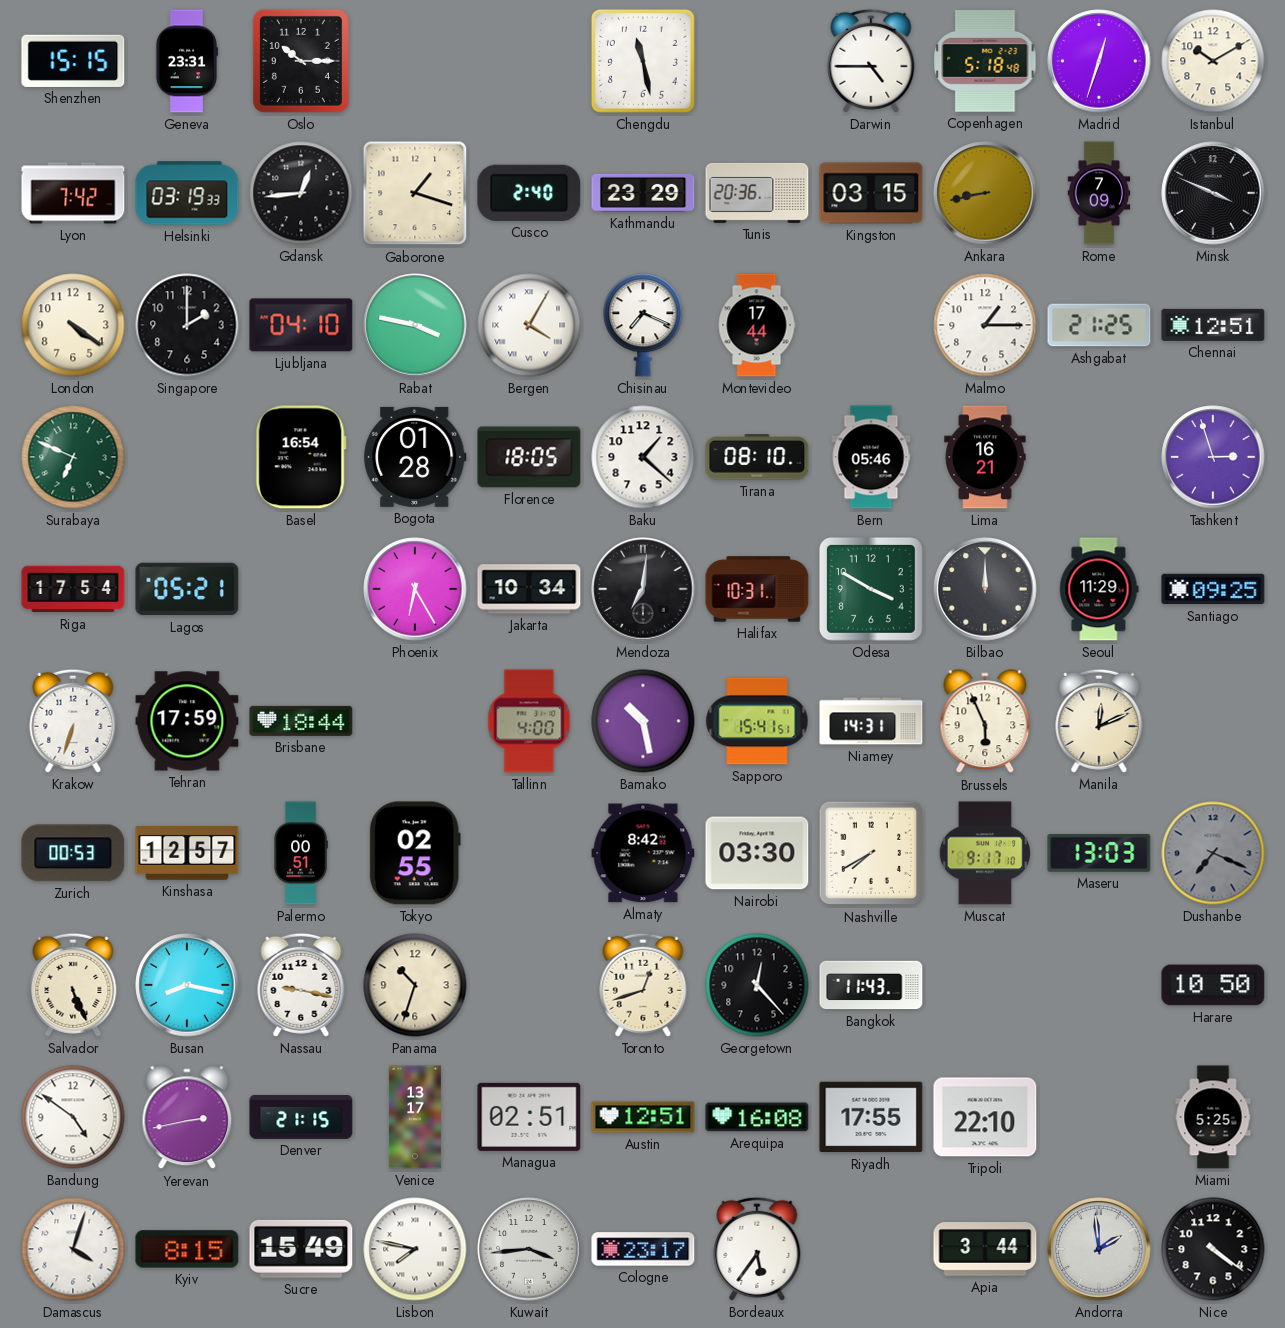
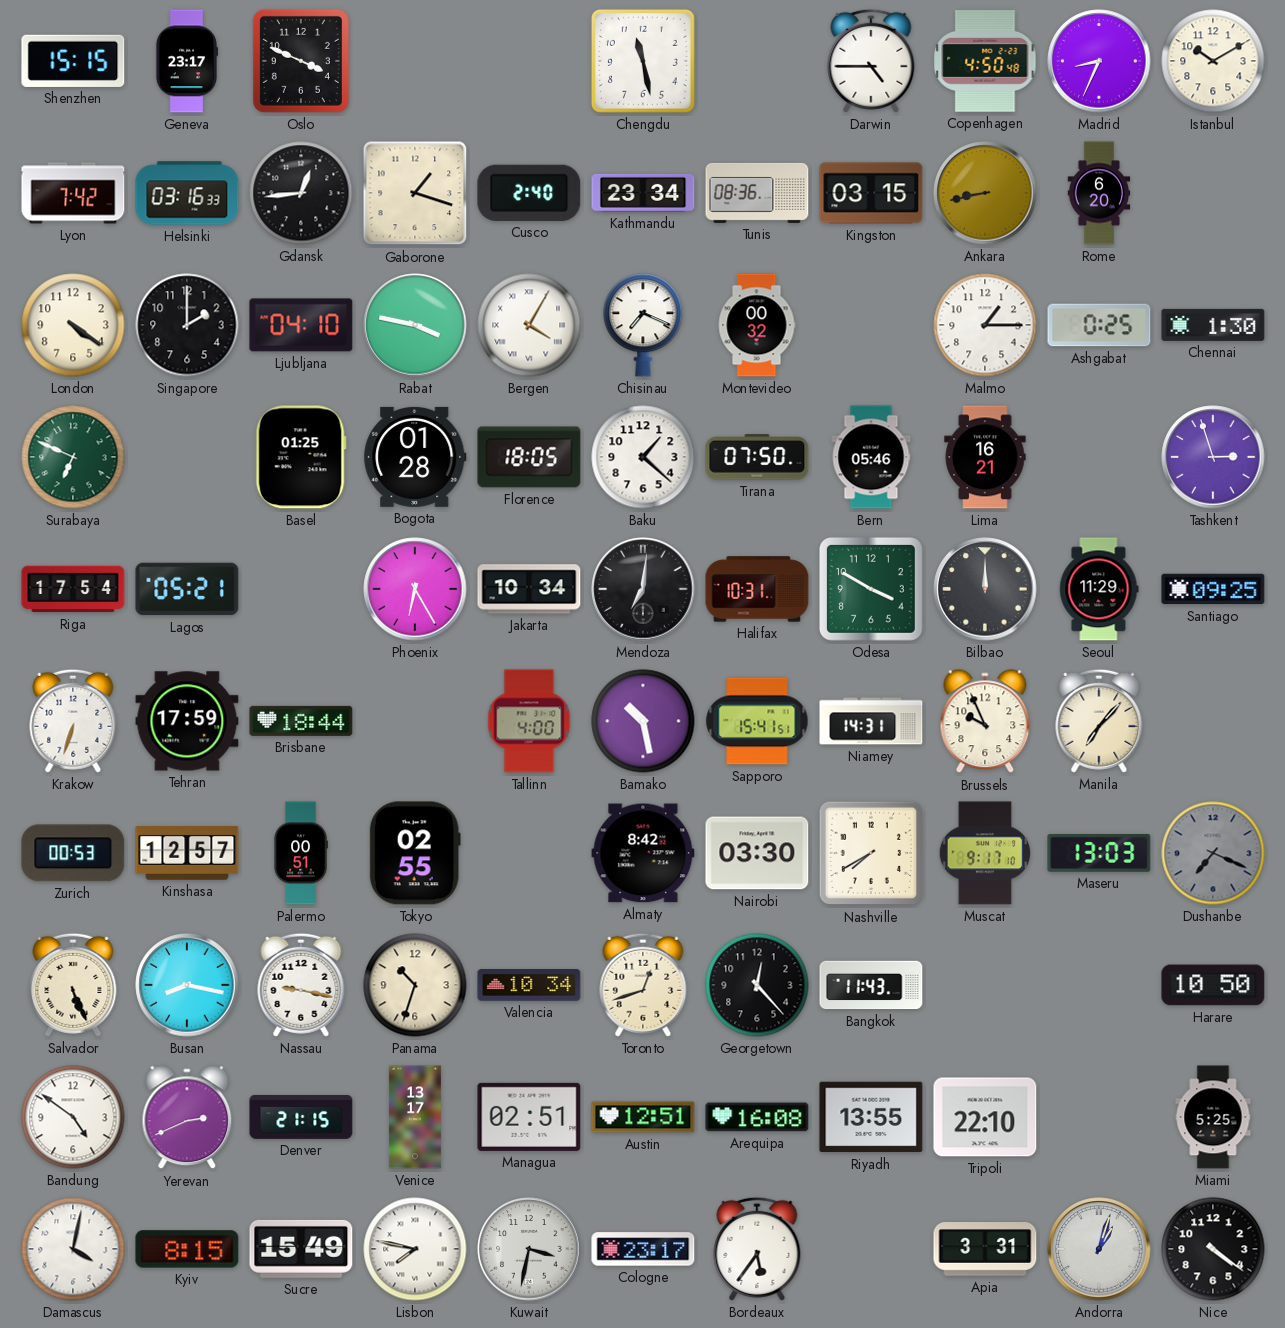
Geneva: 23:31 -> 23:17
Oslo: 10:15 -> 3:49
Copenhagen: 5:18 -> 4:50
Madrid: 12:33 -> 8:34
Helsinki: 03:19 -> 03:16
Kathmandu: 23:29 -> 23:34
Tunis: 20:36 -> 08:36
Rome: 7:09 -> 6:20
Minsk: 3:49 -> none
Montevideo: 17:44 -> 00:32
Ashgabat: 21:25 -> 0:25
Chennai: 12:51 -> 1:30
Basel: 16:54 -> 01:25
Tirana: 08:10 -> 07:50
Brussels: 5:56 -> 9:56
Manila: 12:11 -> 7:07
Valencia: none -> 10:34
Yerevan: 2:43 -> 2:41
Riyadh: 17:55 -> 13:55
Damascus: 4:03 -> 4:02
Kuwait: 3:44 -> 3:32
Apia: 3:44 -> 3:31
Andorra: 1:59 -> 1:03
